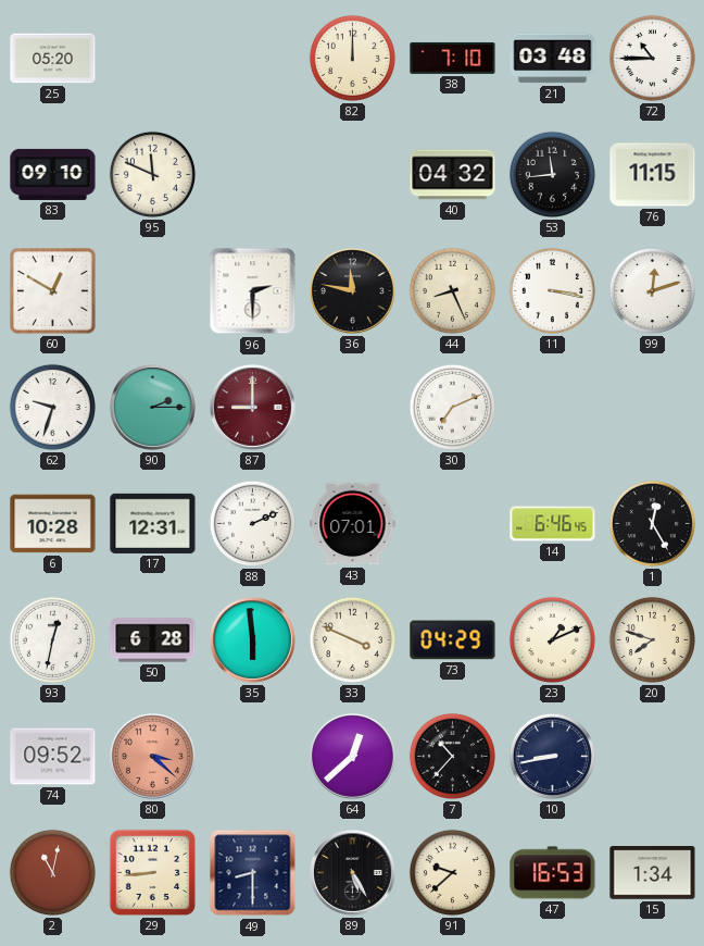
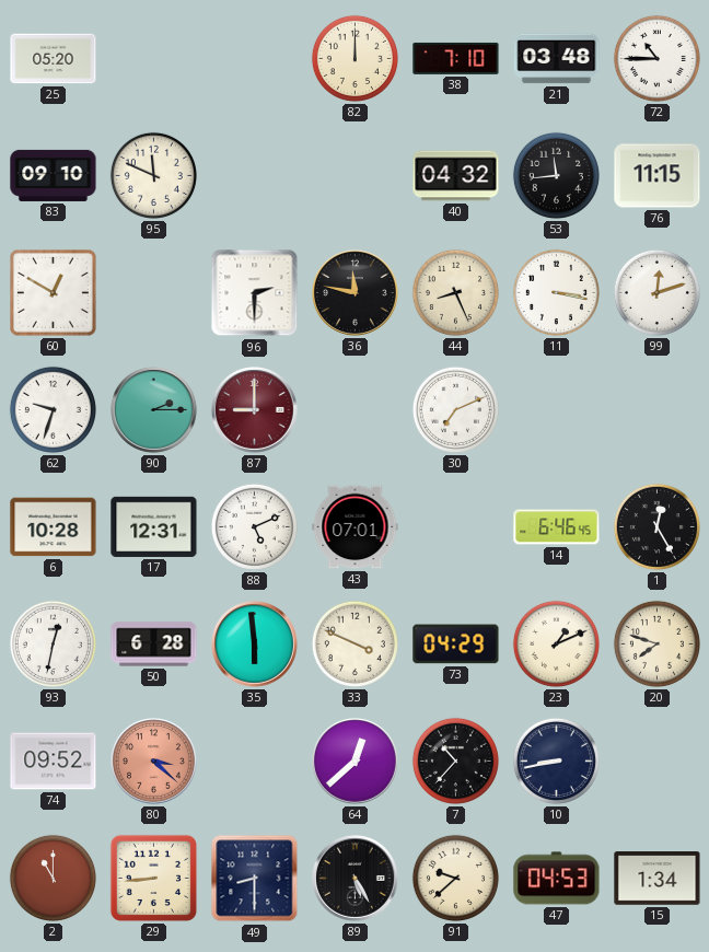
88: 2:11 -> 5:11
2: 11:02 -> 11:00
47: 16:53 -> 04:53
